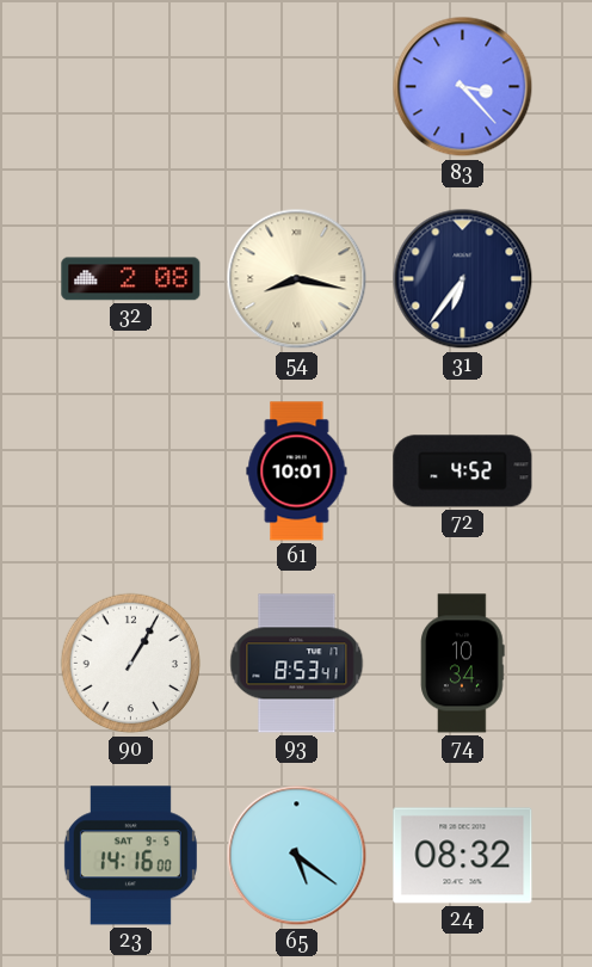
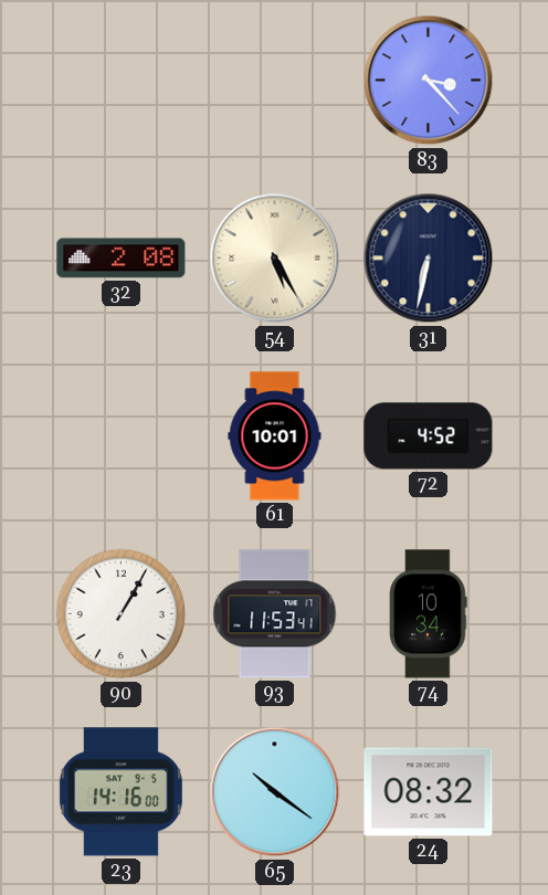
54: 8:17 -> 5:25
31: 6:36 -> 6:32
93: 8:53 -> 11:53
65: 5:21 -> 10:21
